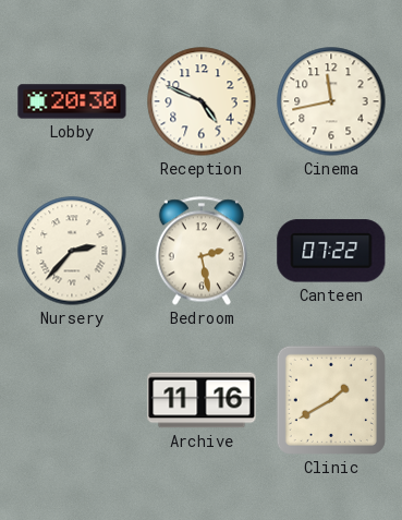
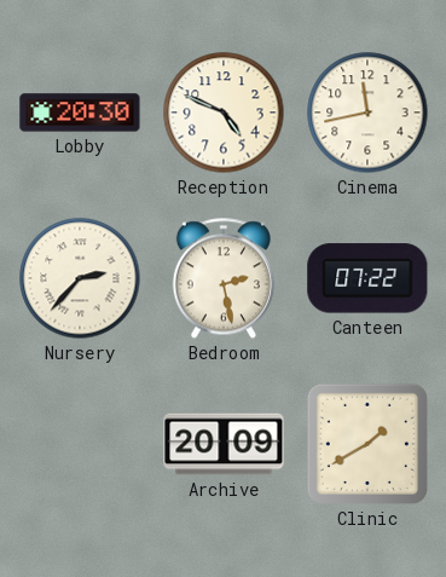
Archive: 11:16 -> 20:09
